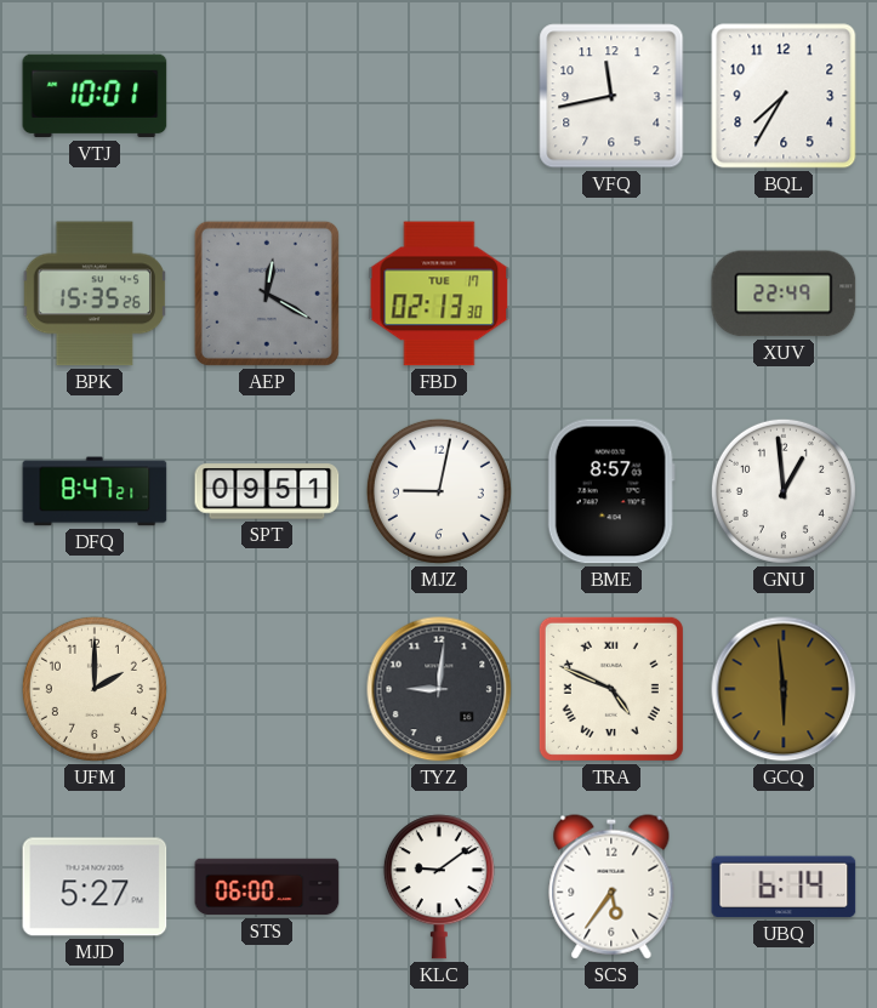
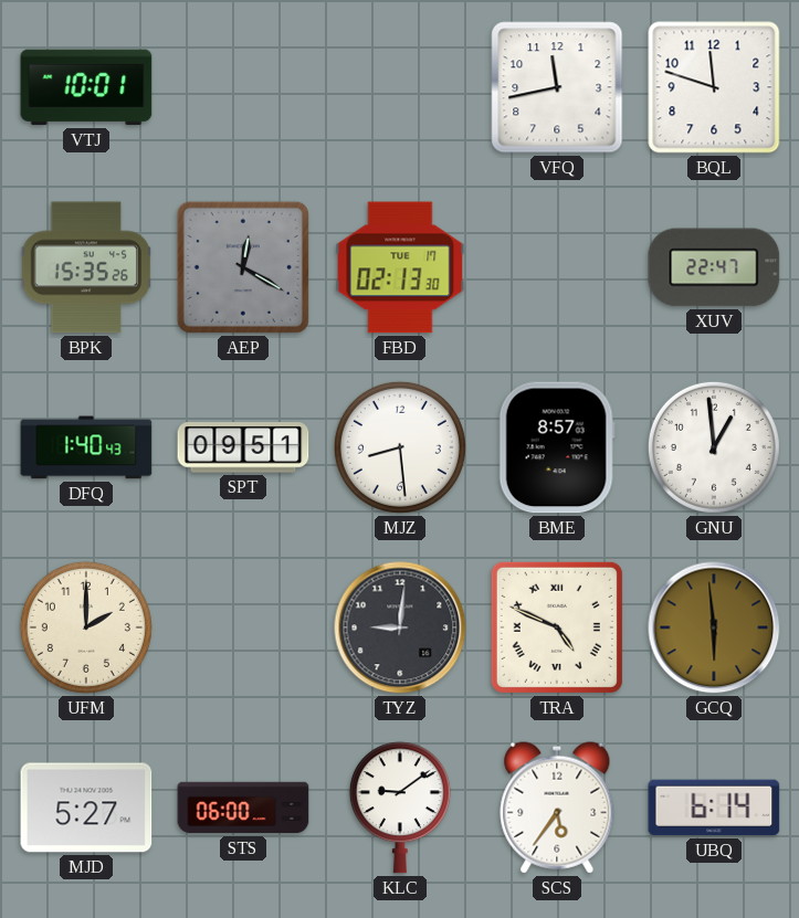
BQL: 7:35 -> 11:48
XUV: 22:49 -> 22:47
DFQ: 8:47 -> 1:40
MJZ: 9:02 -> 8:29
